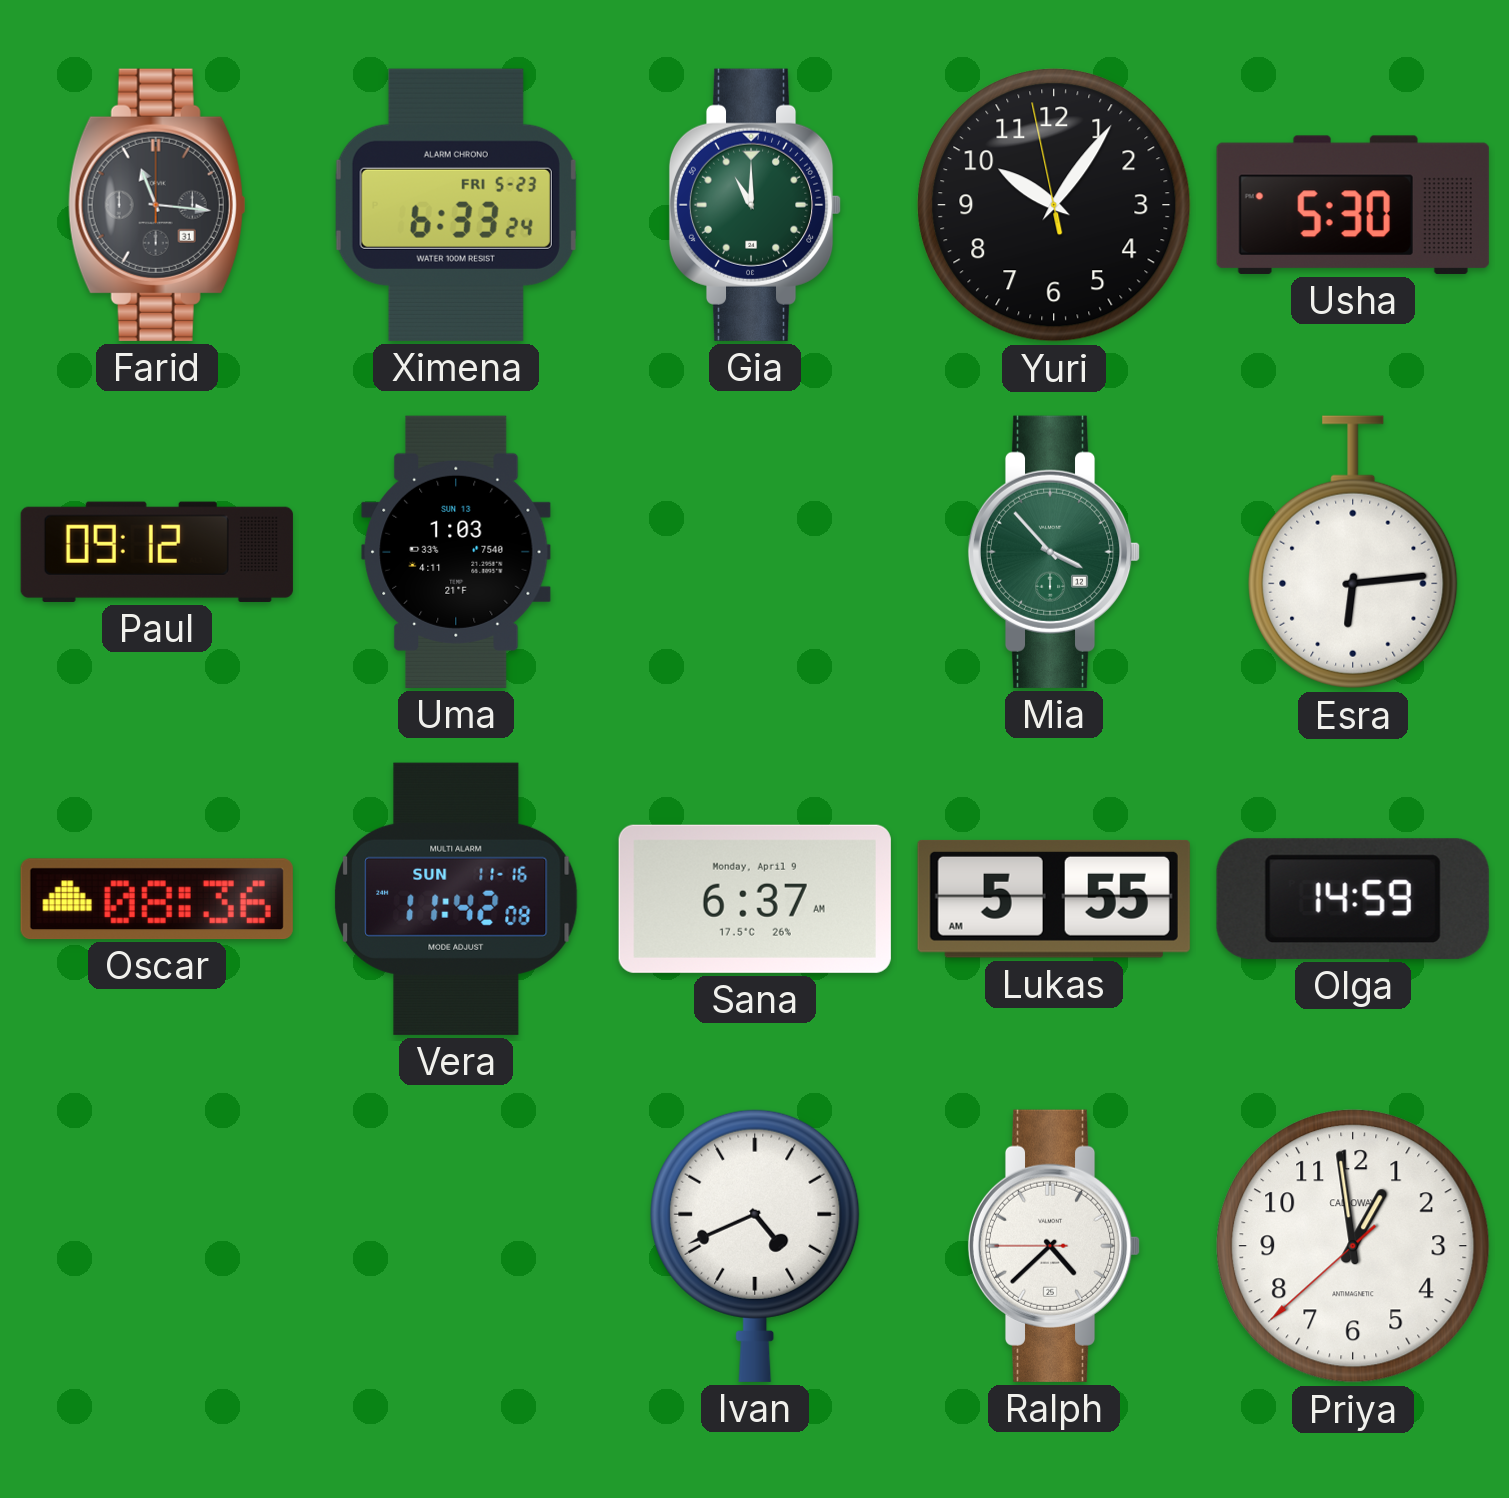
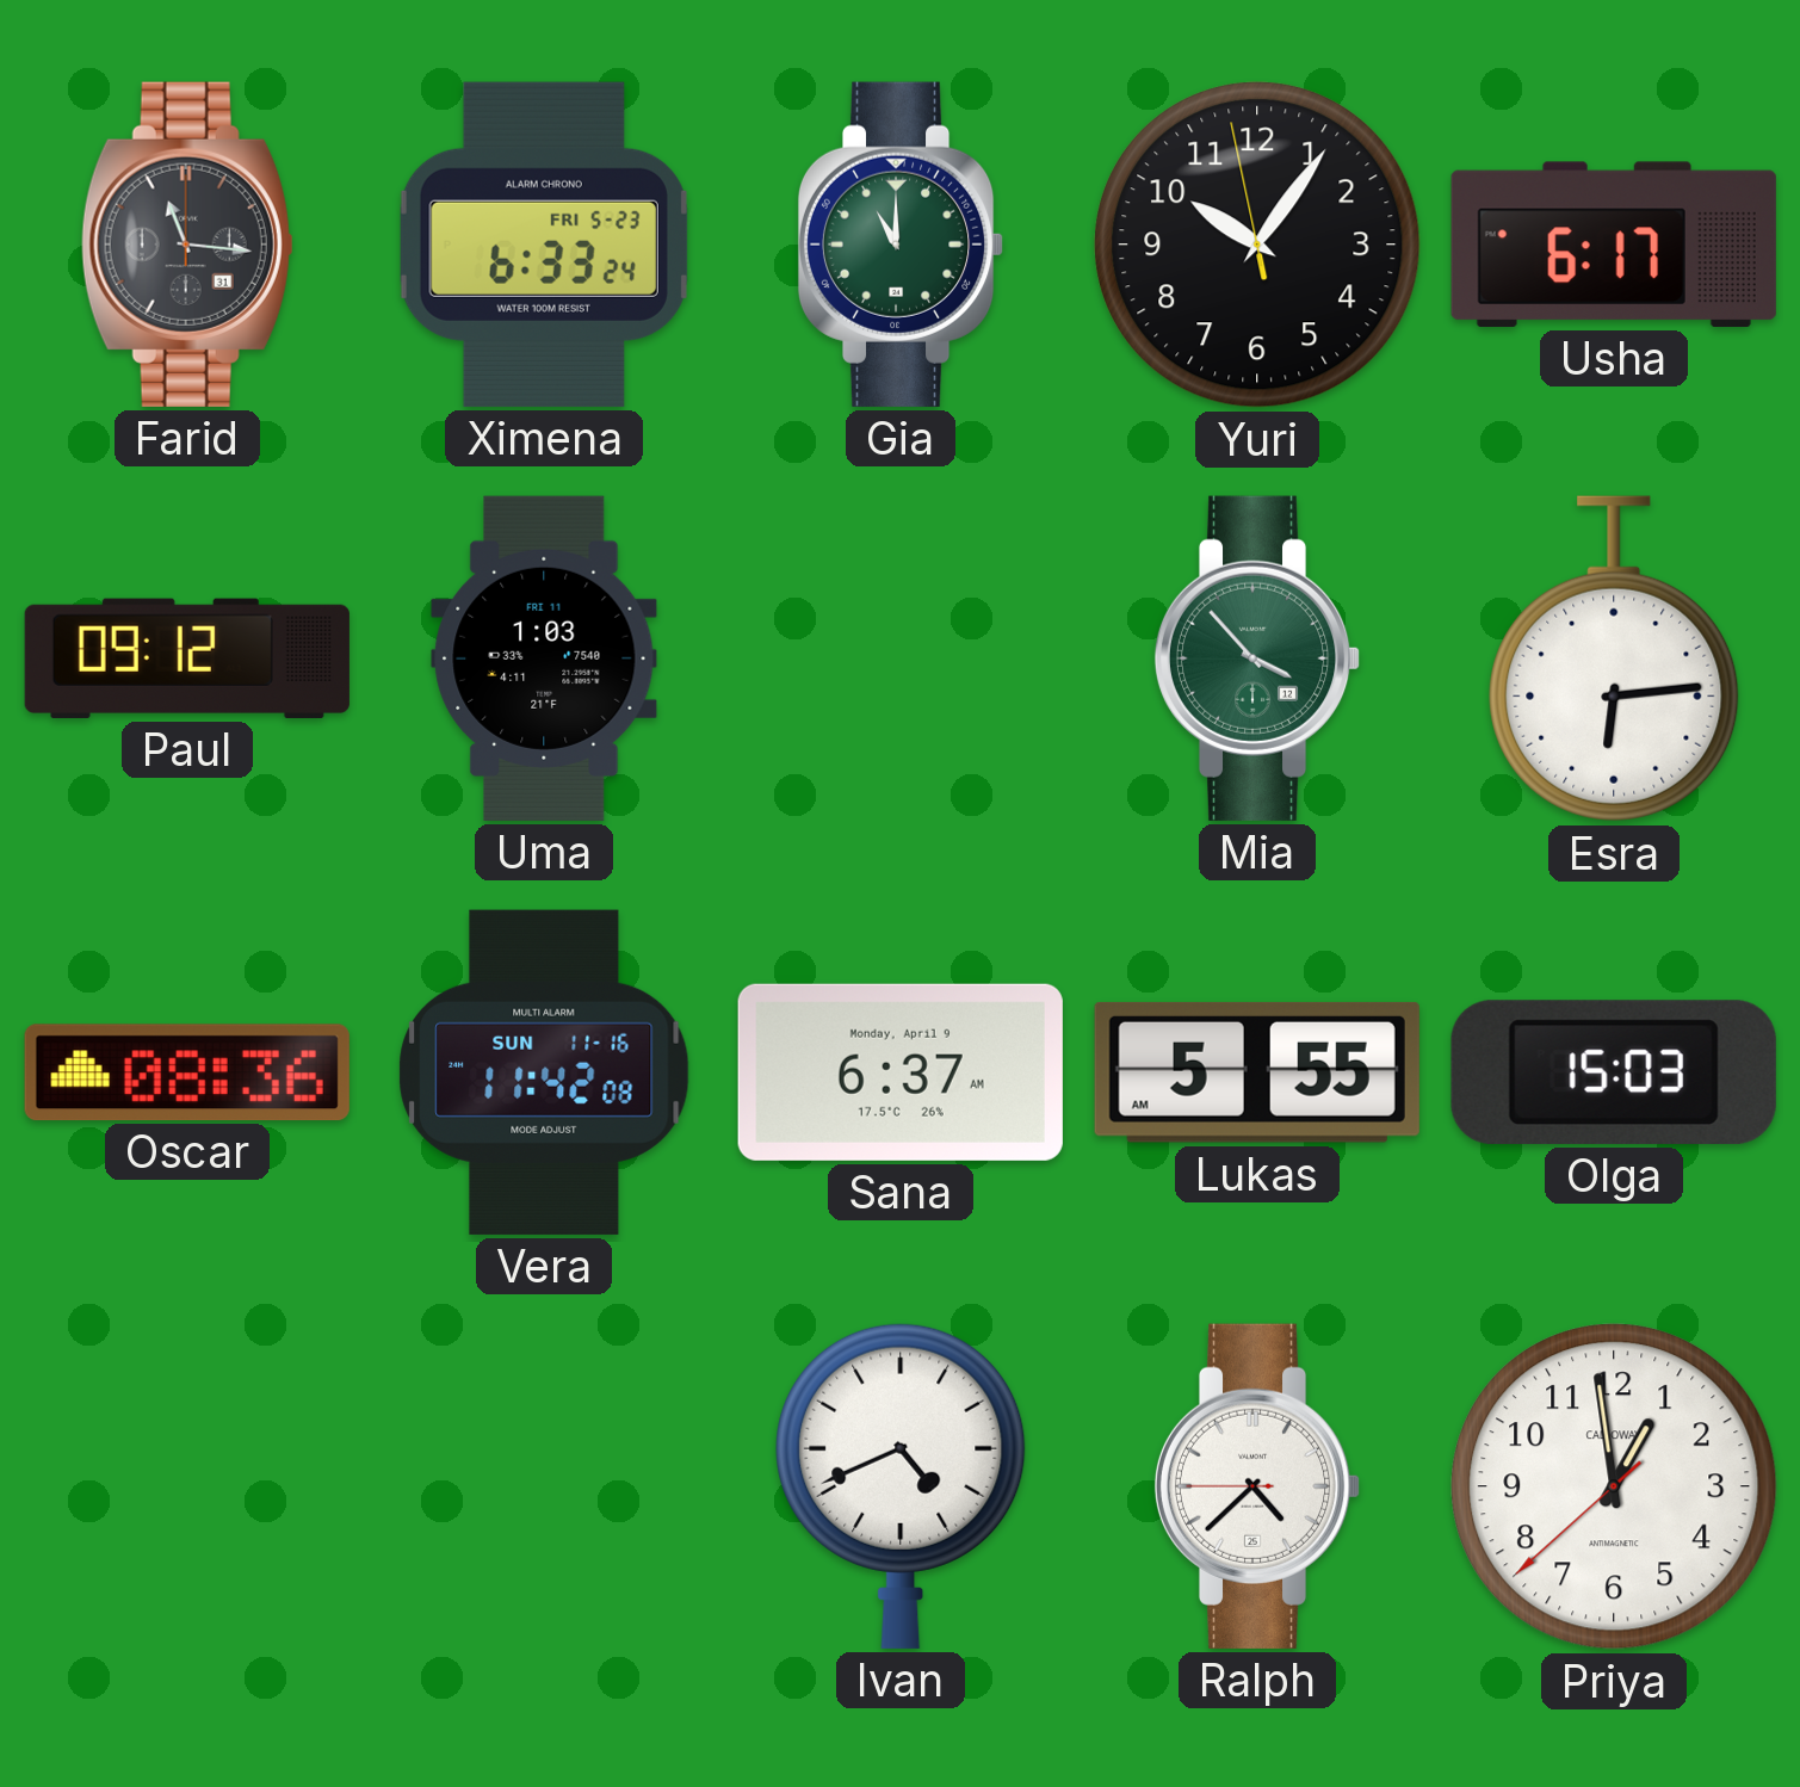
Usha: 5:30 -> 6:17
Uma date: SUN 13 -> FRI 11
Olga: 14:59 -> 15:03
